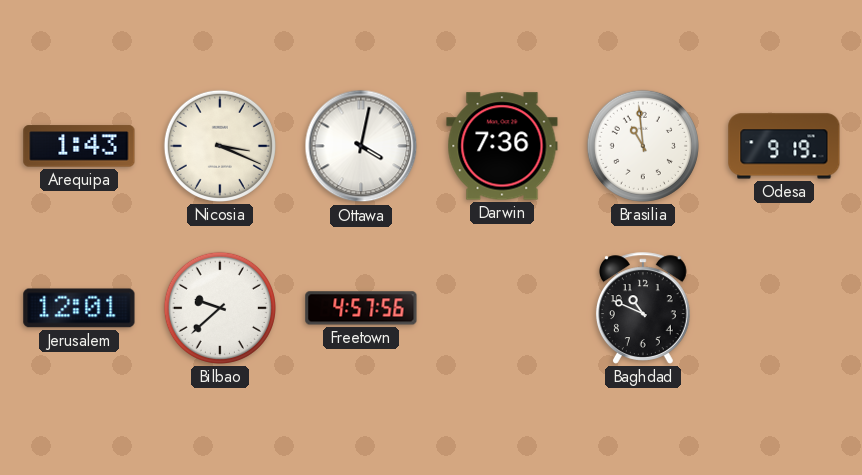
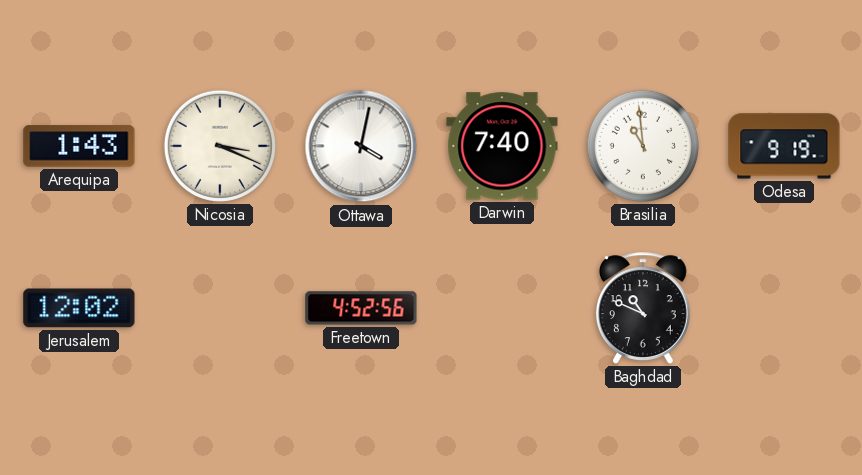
Darwin: 7:36 -> 7:40
Jerusalem: 12:01 -> 12:02
Bilbao: 9:38 -> none
Freetown: 4:57 -> 4:52
